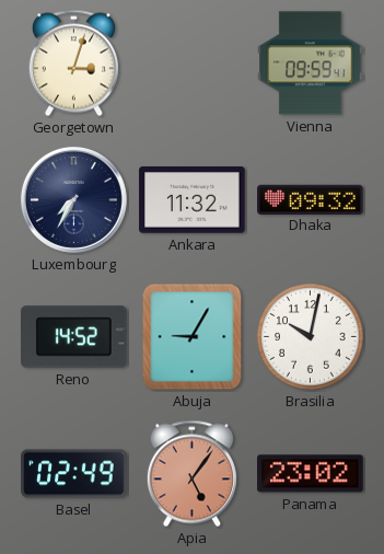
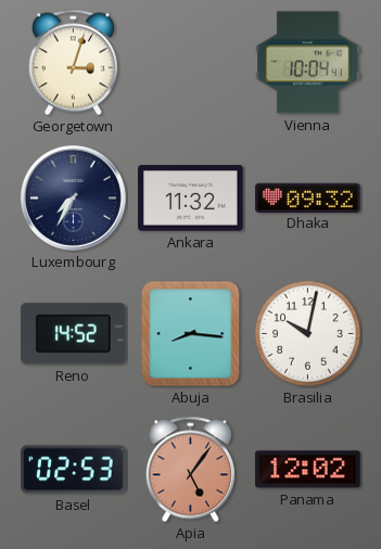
Vienna: 09:59 -> 10:04
Abuja: 9:05 -> 8:16
Basel: 02:49 -> 02:53
Panama: 23:02 -> 12:02
